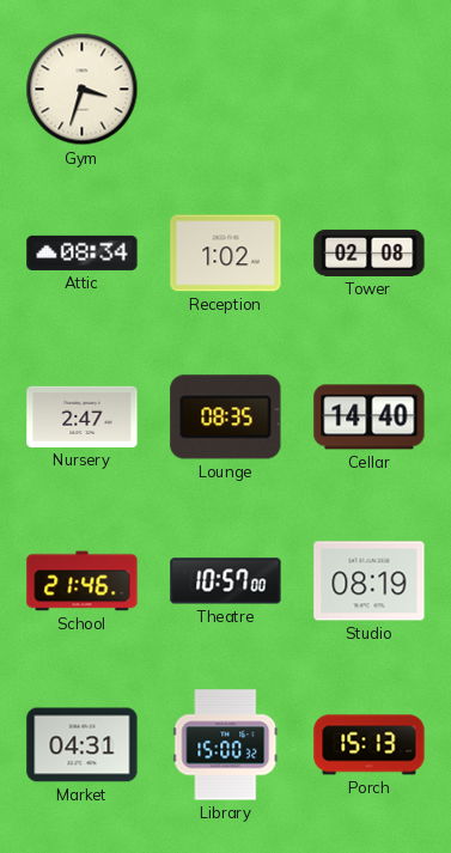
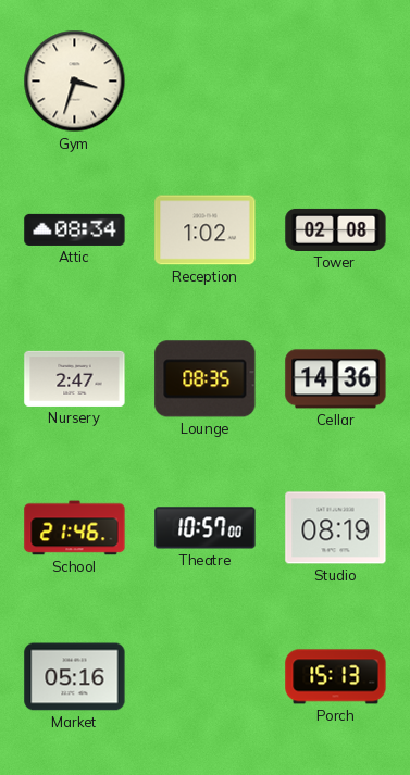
Cellar: 14:40 -> 14:36
Market: 04:31 -> 05:16
Library: 15:00 -> none
